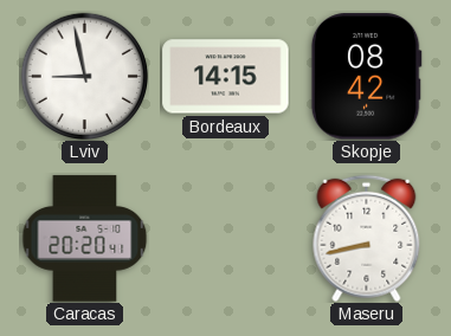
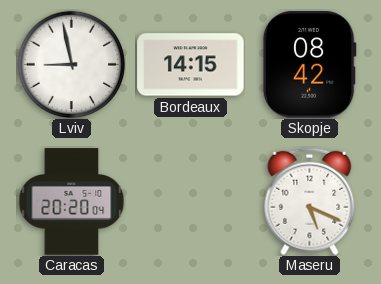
Caracas: 20:20:41 -> 20:20:04
Maseru: 8:43 -> 5:19
